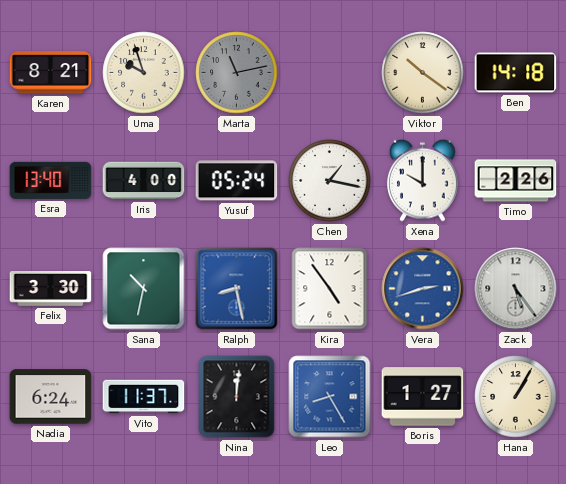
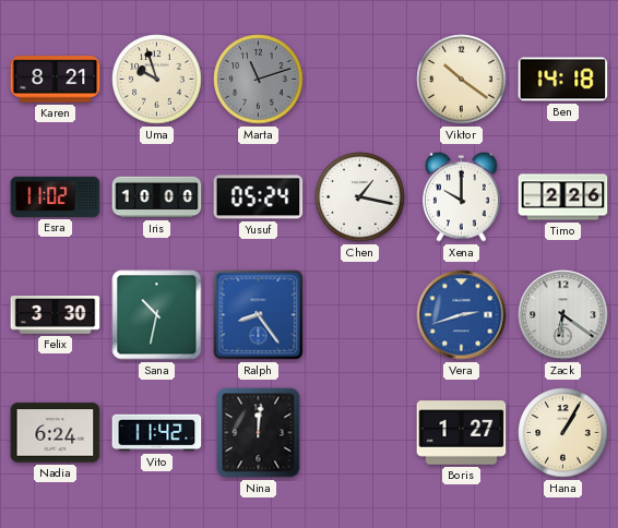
Marta: 11:13 -> 11:12
Esra: 13:40 -> 11:02
Iris: 4:00 -> 10:00
Ralph: 8:28 -> 8:24
Kira: 4:54 -> none
Zack: 5:24 -> 6:21
Vito: 11:37 -> 11:42
Leo: 8:25 -> none
